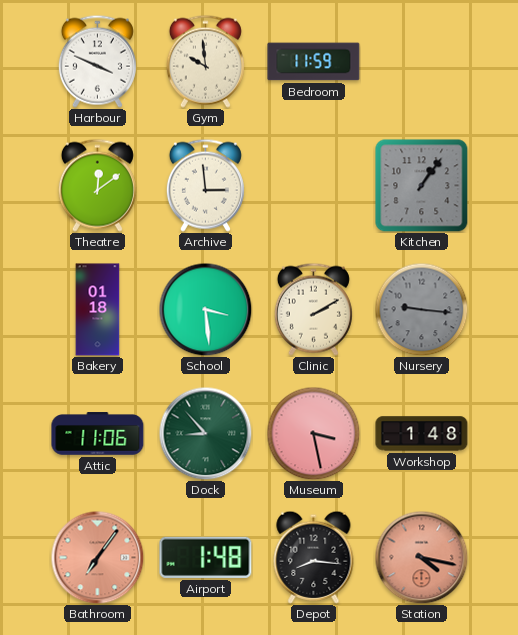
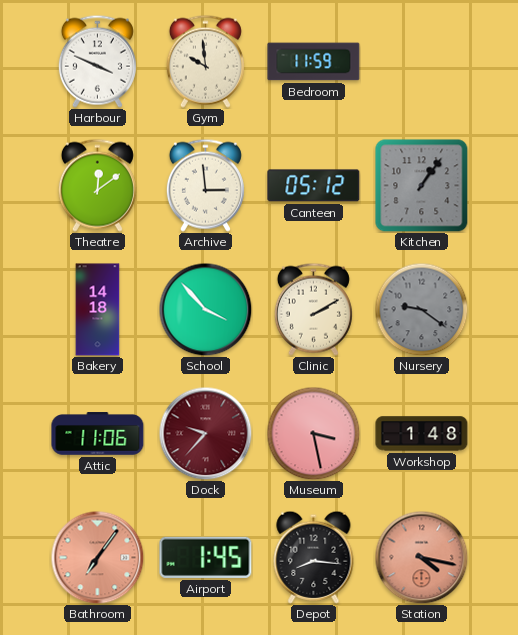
Canteen: none -> 05:12
Bakery: 01:18 -> 14:18
School: 3:29 -> 3:53
Nursery: 9:16 -> 9:21
Dock: 8:53 -> 9:37
Dock dial: green -> burgundy
Airport: 1:48 -> 1:45
